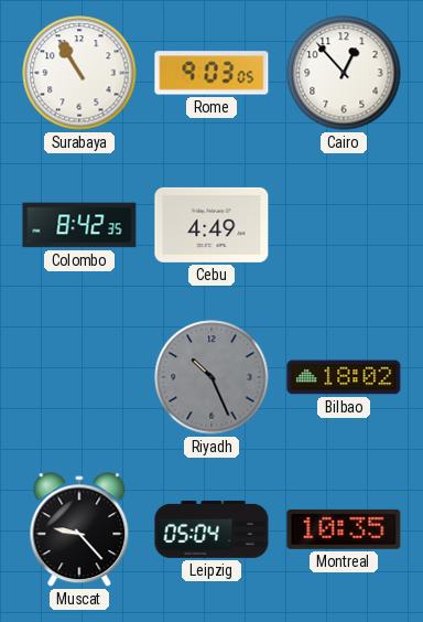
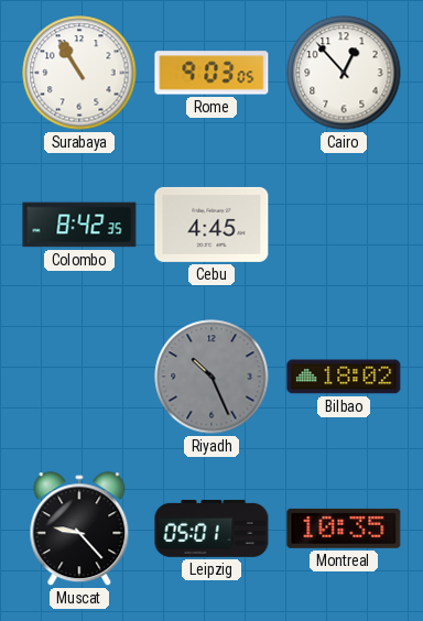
Cebu: 4:49 -> 4:45
Leipzig: 05:04 -> 05:01
